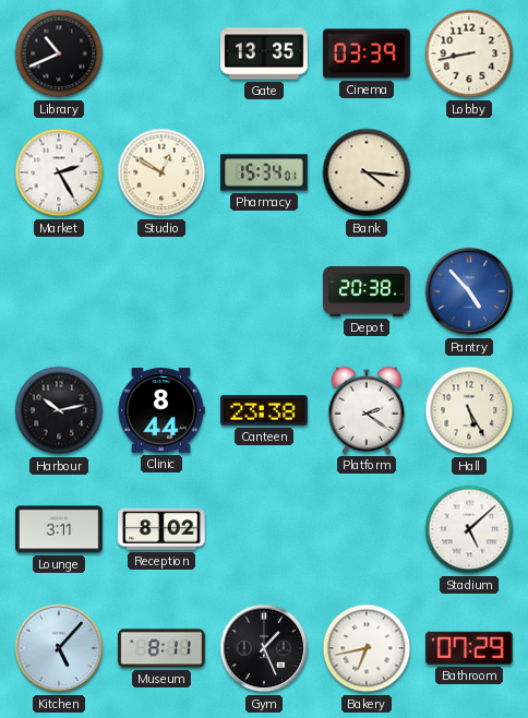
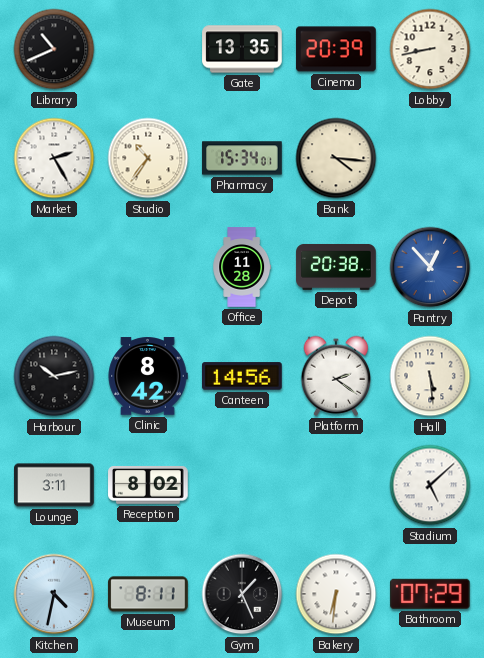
Cinema: 03:39 -> 20:39
Studio: 12:50 -> 10:36
Office: none -> 11:28
Pantry: 4:53 -> 12:53
Clinic: 8:44 -> 8:42
Canteen: 23:38 -> 14:56
Hall: 5:25 -> 5:29
Kitchen: 5:07 -> 4:32
Bakery: 6:43 -> 6:31
